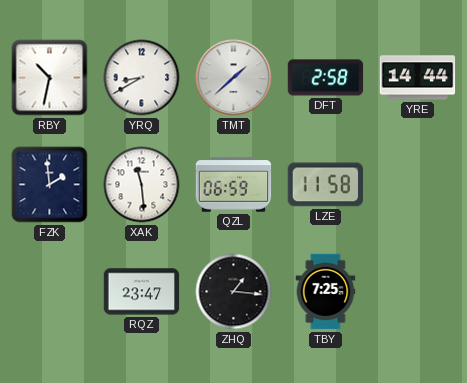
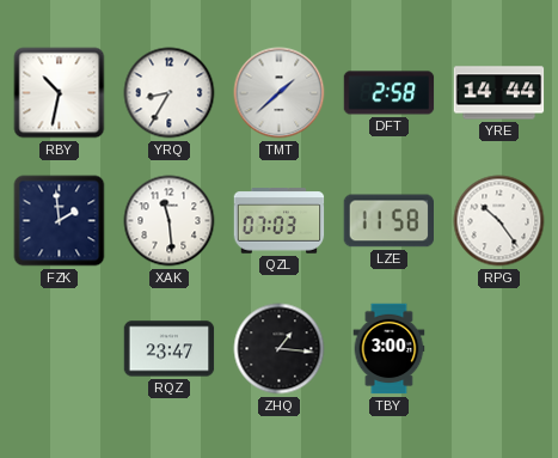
YRQ: 8:40 -> 8:35
QZL: 06:59 -> 07:03
RPG: none -> 10:24
TBY: 7:25 -> 3:00
